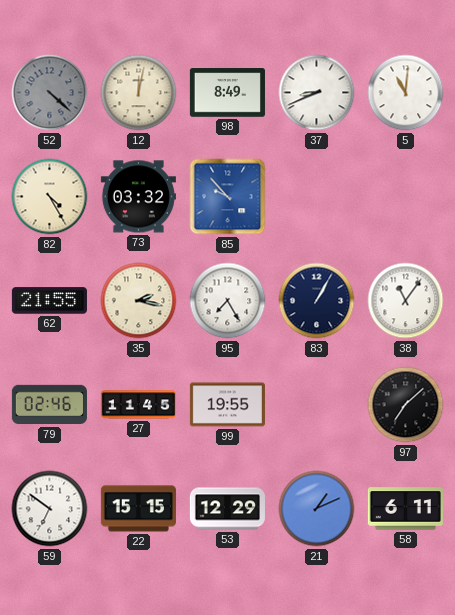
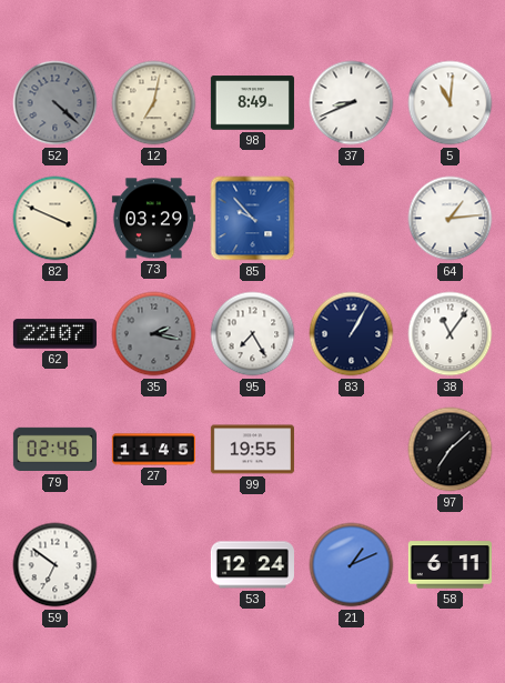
12: 12:02 -> 7:02
82: 4:25 -> 3:49
73: 03:32 -> 03:29
64: none -> 1:14
62: 21:55 -> 22:07
35 dial: cream -> grey
22: 15:15 -> none
53: 12:29 -> 12:24
